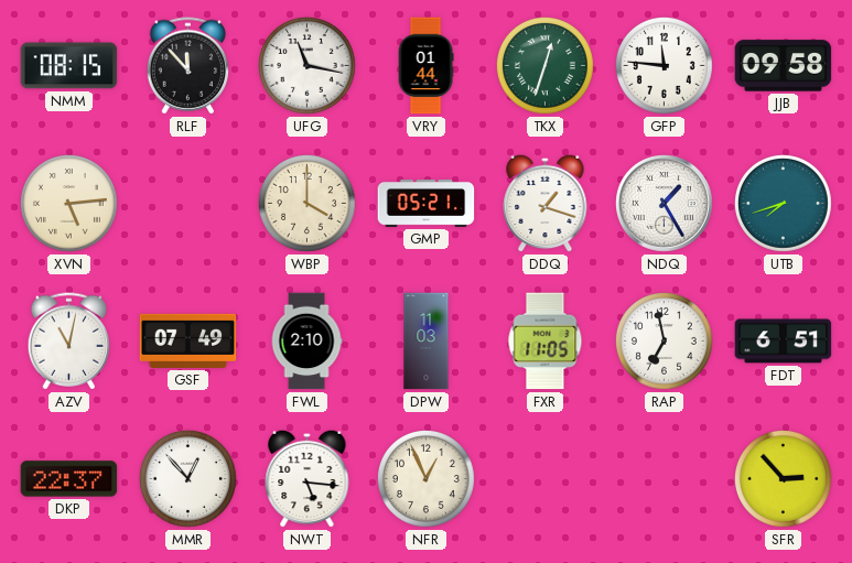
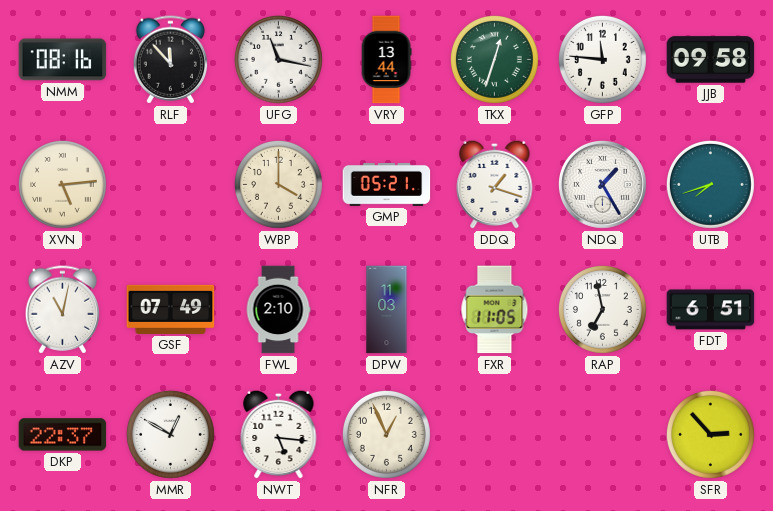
NMM: 08:15 -> 08:16
VRY: 01:44 -> 13:44
MMR: 12:53 -> 12:50
